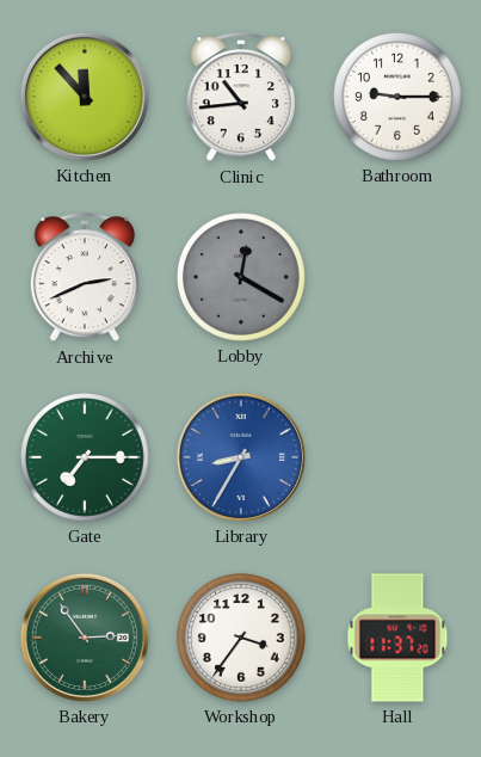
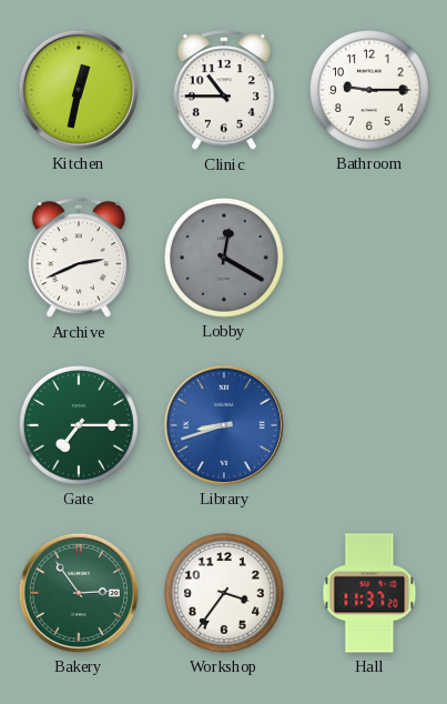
Kitchen: 11:53 -> 12:32
Clinic: 10:44 -> 10:45
Library: 8:35 -> 8:42
